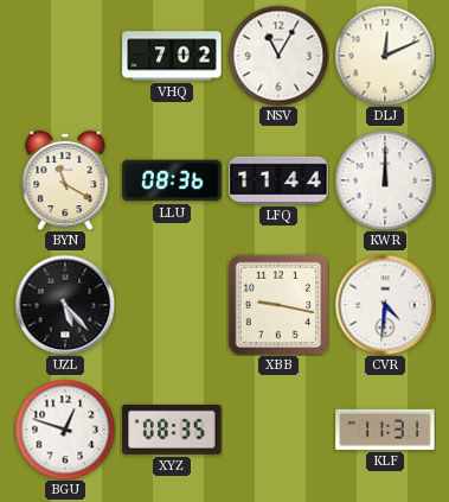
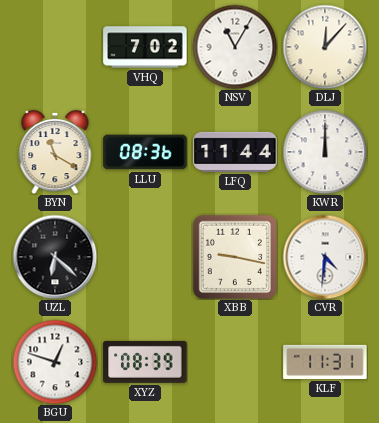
DLJ: 12:11 -> 12:07
UZL: 5:23 -> 6:22
XYZ: 08:35 -> 08:39
